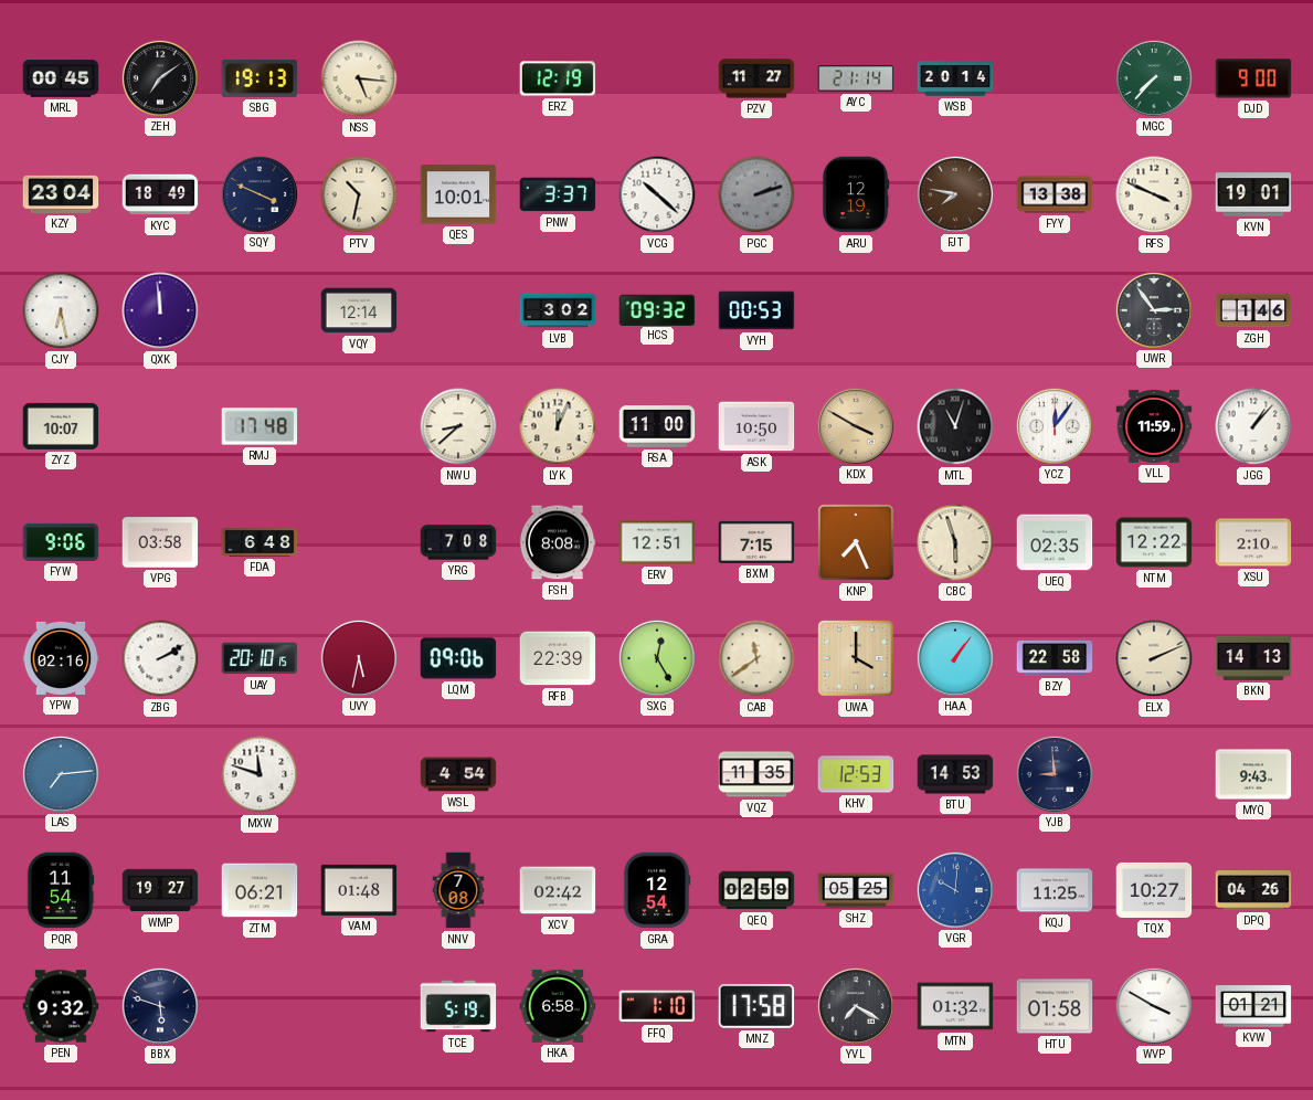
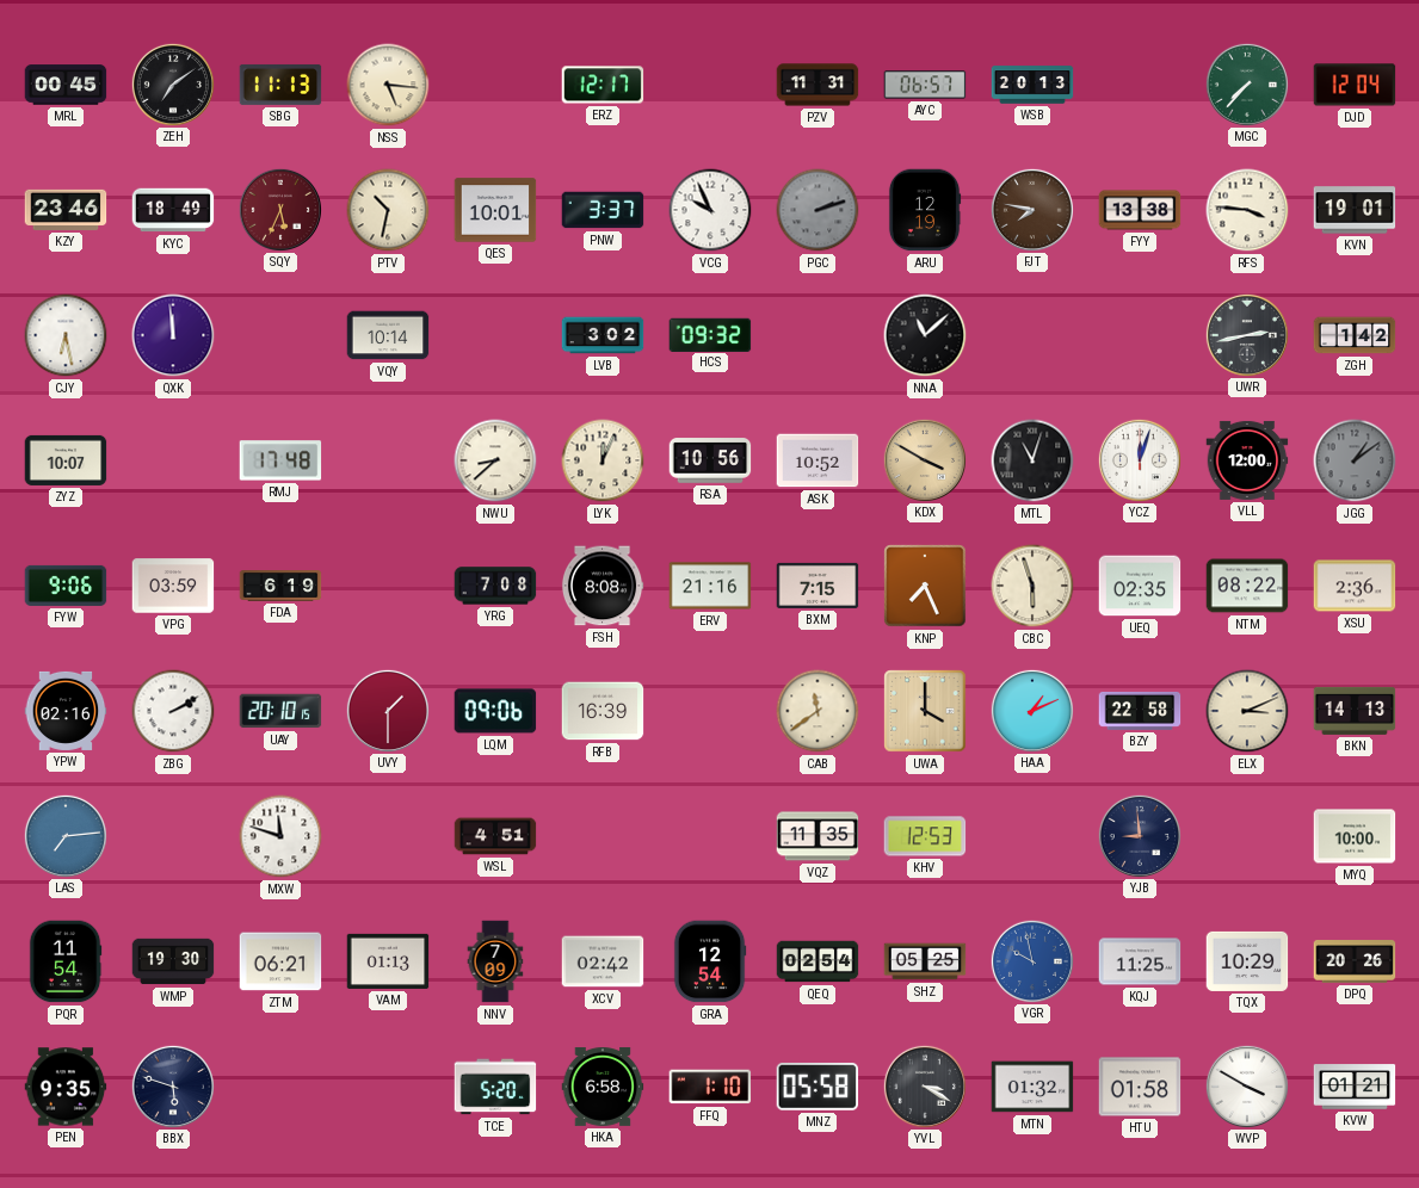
SBG: 19:13 -> 11:13
ERZ: 12:19 -> 12:17
PZV: 11:27 -> 11:31
AYC: 21:14 -> 06:57
WSB: 20:14 -> 20:13
DJD: 9:00 -> 12:04
KZY: 23:04 -> 23:46
SQY: 3:49 -> 5:34
SQY dial: navy -> burgundy
VCG: 10:22 -> 9:56
RFS: 3:49 -> 3:46
VQY: 12:14 -> 10:14
VYH: 00:53 -> none
NNA: none -> 11:08
UWR: 2:54 -> 2:43
ZGH: 1:46 -> 1:42
RSA: 11:00 -> 10:56
ASK: 10:50 -> 10:52
YCZ: 12:06 -> 12:03
VLL: 11:59 -> 12:00
JGG: 1:07 -> 1:09
JGG dial: white -> grey
VPG: 03:58 -> 03:59
FDA: 6:48 -> 6:19
ERV: 12:51 -> 21:16
NTM: 12:22 -> 08:22
XSU: 2:10 -> 2:36
UVY: 5:32 -> 1:30
RFB: 22:39 -> 16:39
SXG: 12:25 -> none
HAA: 1:06 -> 1:11
ELX: 2:11 -> 3:11
WSL: 4:54 -> 4:51
BTU: 14:53 -> none
MYQ: 9:43 -> 10:00
WMP: 19:27 -> 19:30
VAM: 01:48 -> 01:13
NNV: 7:08 -> 7:09
QEQ: 02:59 -> 02:54
VGR: 10:01 -> 9:58
TQX: 10:27 -> 10:29
DPQ: 04:26 -> 20:26
PEN: 9:32 -> 9:35
TCE: 5:19 -> 5:20
MNZ: 17:58 -> 05:58
YVL: 7:20 -> 3:20
